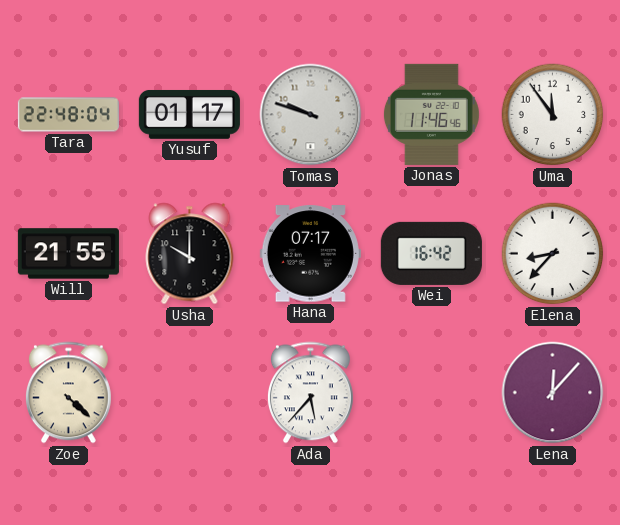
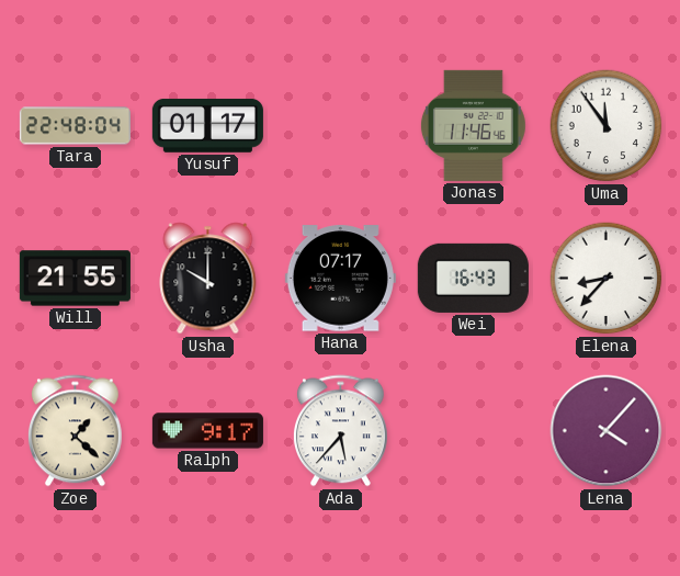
Tomas: 9:48 -> none
Wei: 16:42 -> 16:43
Zoe: 4:22 -> 1:22
Ralph: none -> 9:17
Lena: 12:07 -> 4:07
